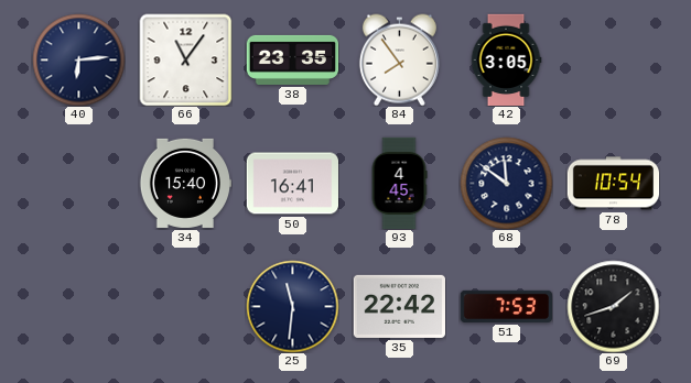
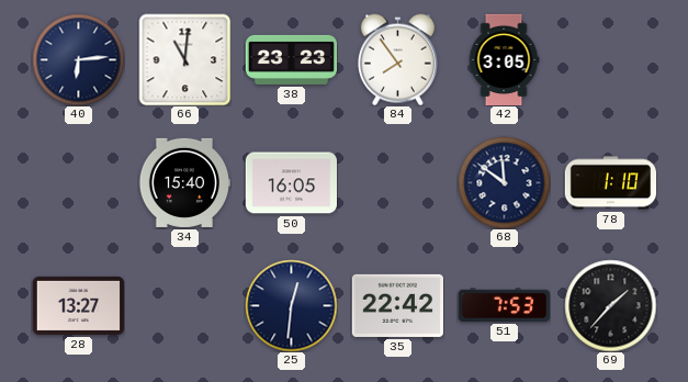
66: 11:06 -> 11:01
38: 23:35 -> 23:23
50: 16:41 -> 16:05
93: 4:45 -> none
78: 10:54 -> 1:10
28: none -> 13:27
25: 11:31 -> 12:31
69: 1:42 -> 1:37
